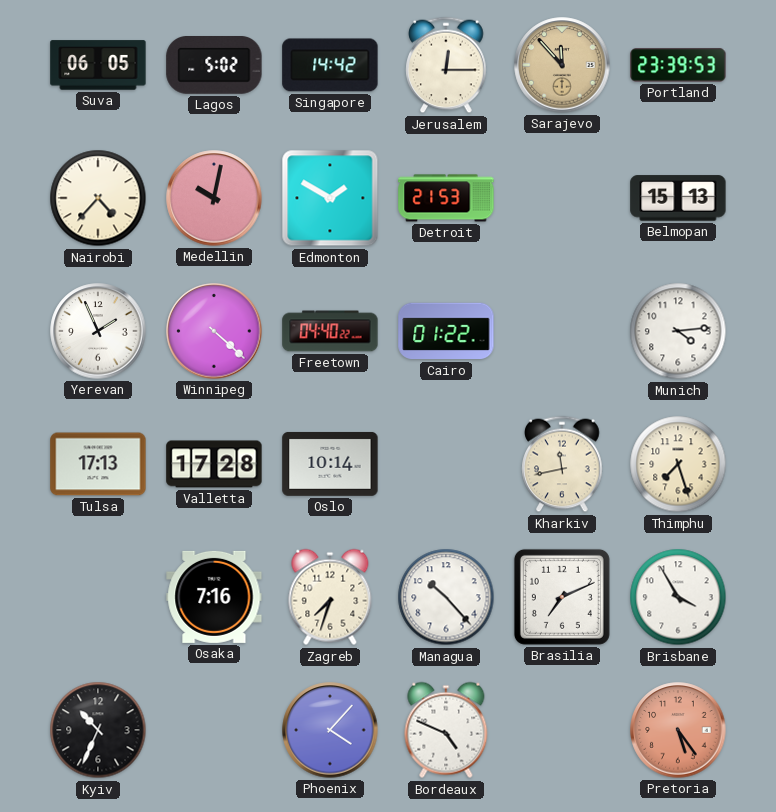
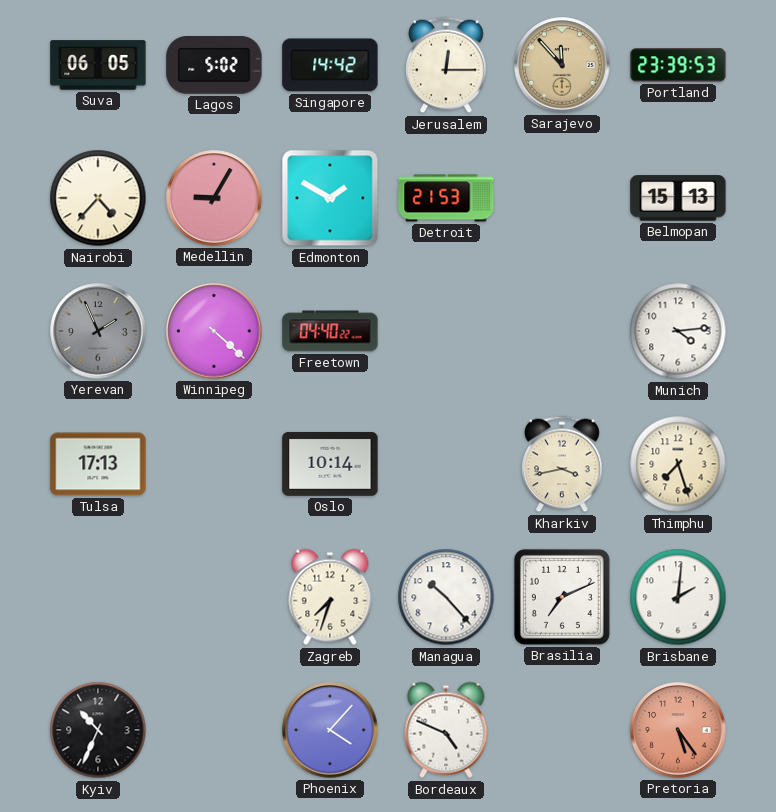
Medellin: 10:02 -> 9:05
Yerevan dial: white -> grey
Cairo: 01:22 -> none
Valletta: 17:28 -> none
Kharkiv: 11:43 -> 3:43
Osaka: 7:16 -> none
Brisbane: 3:55 -> 2:01
